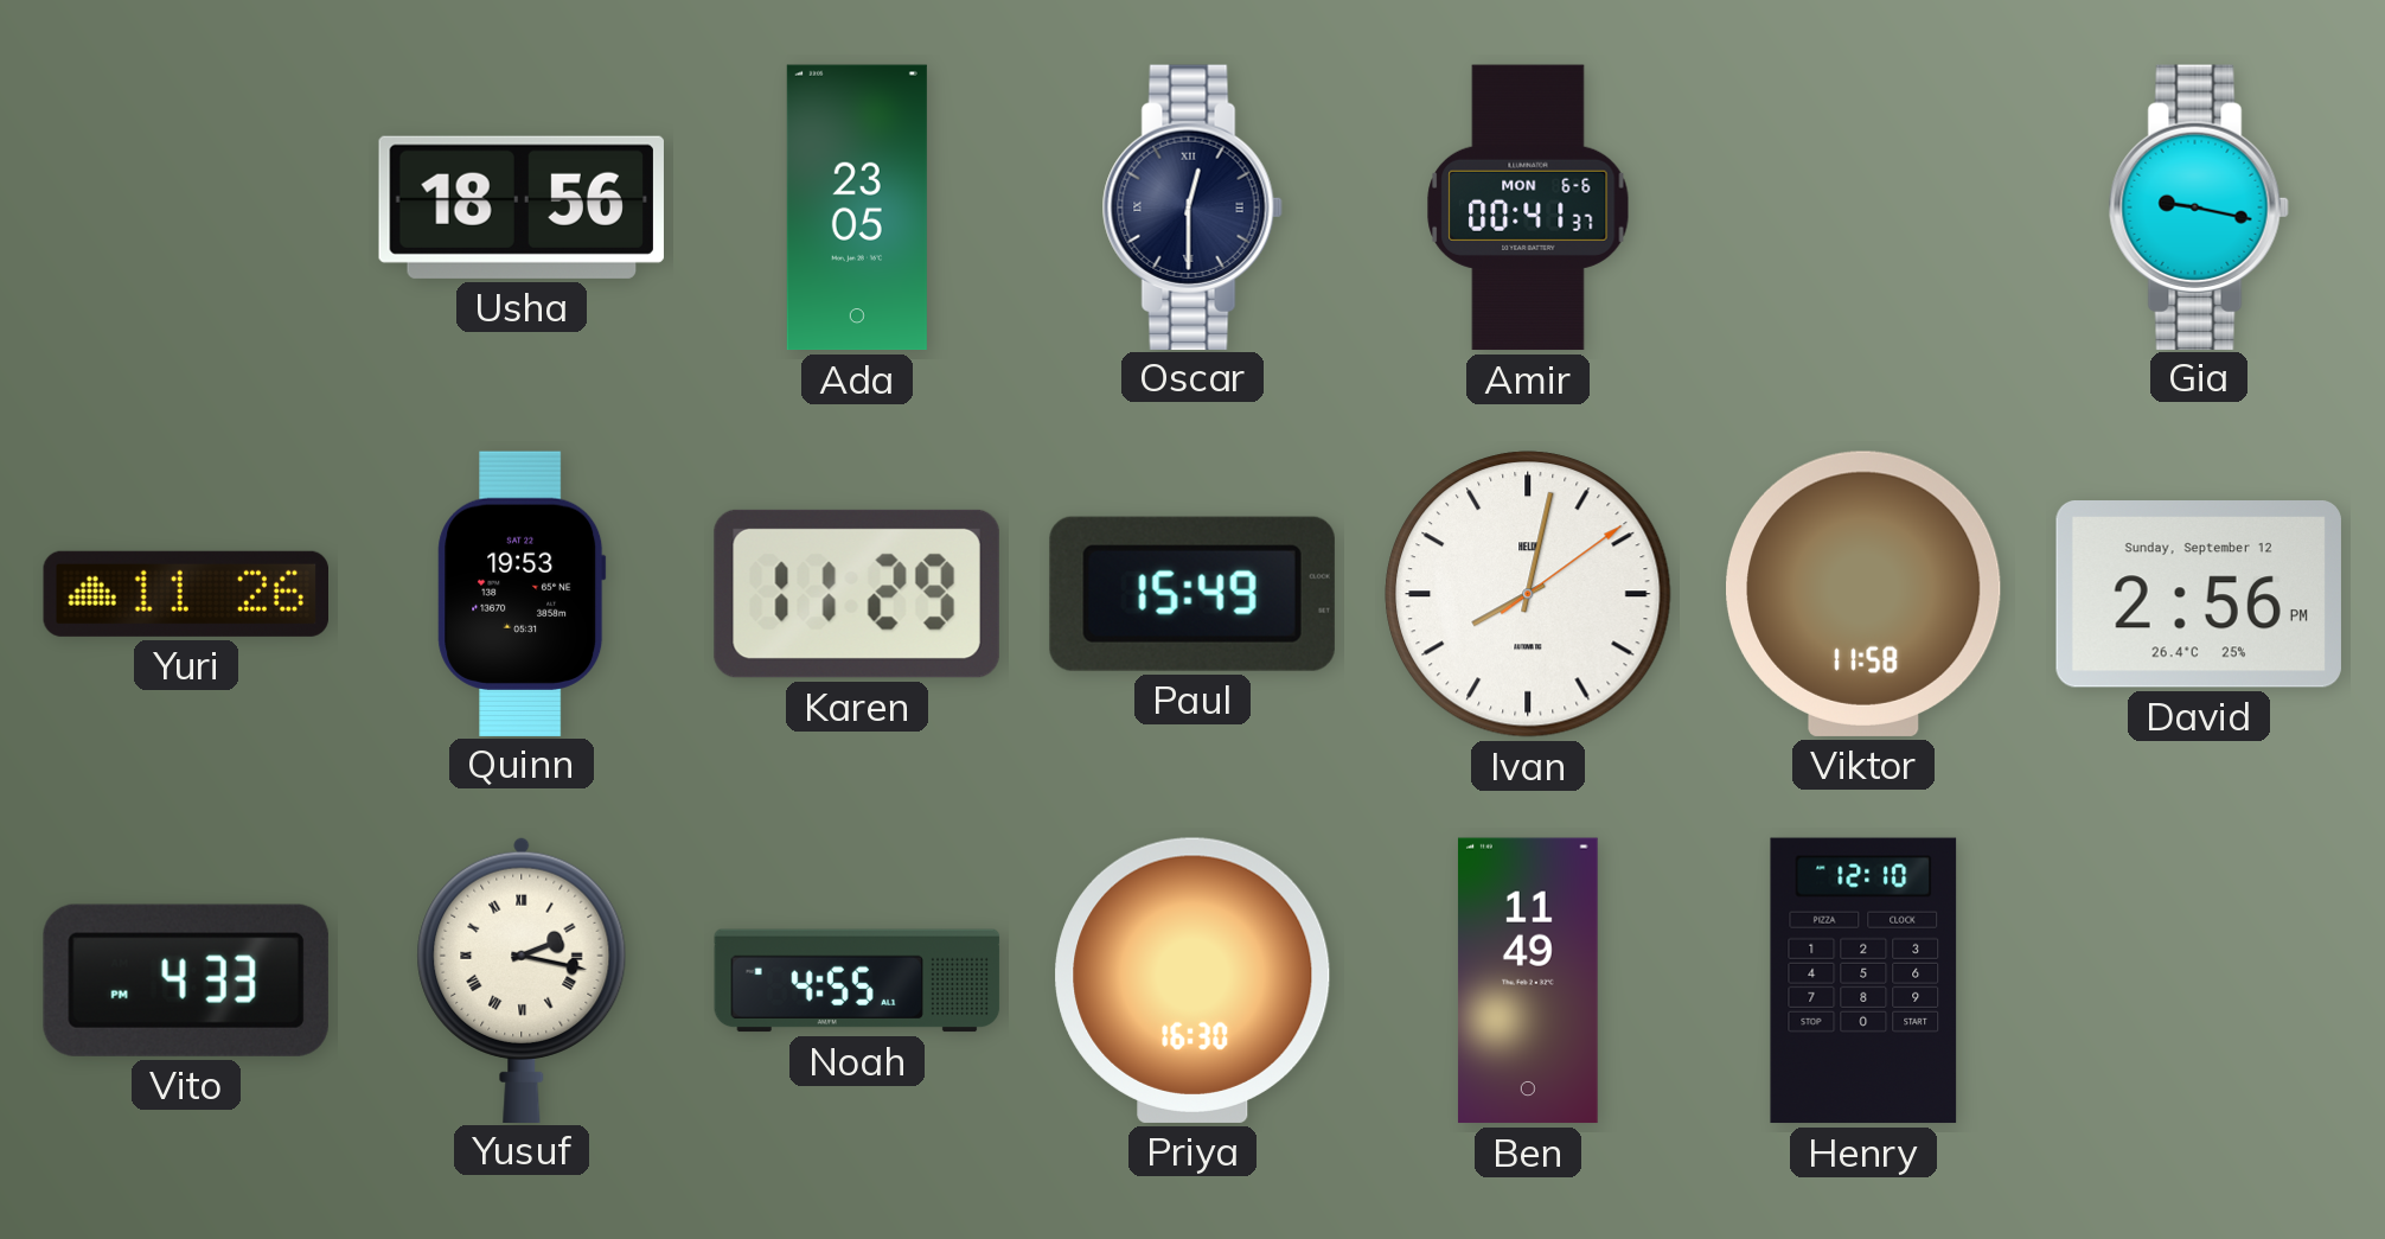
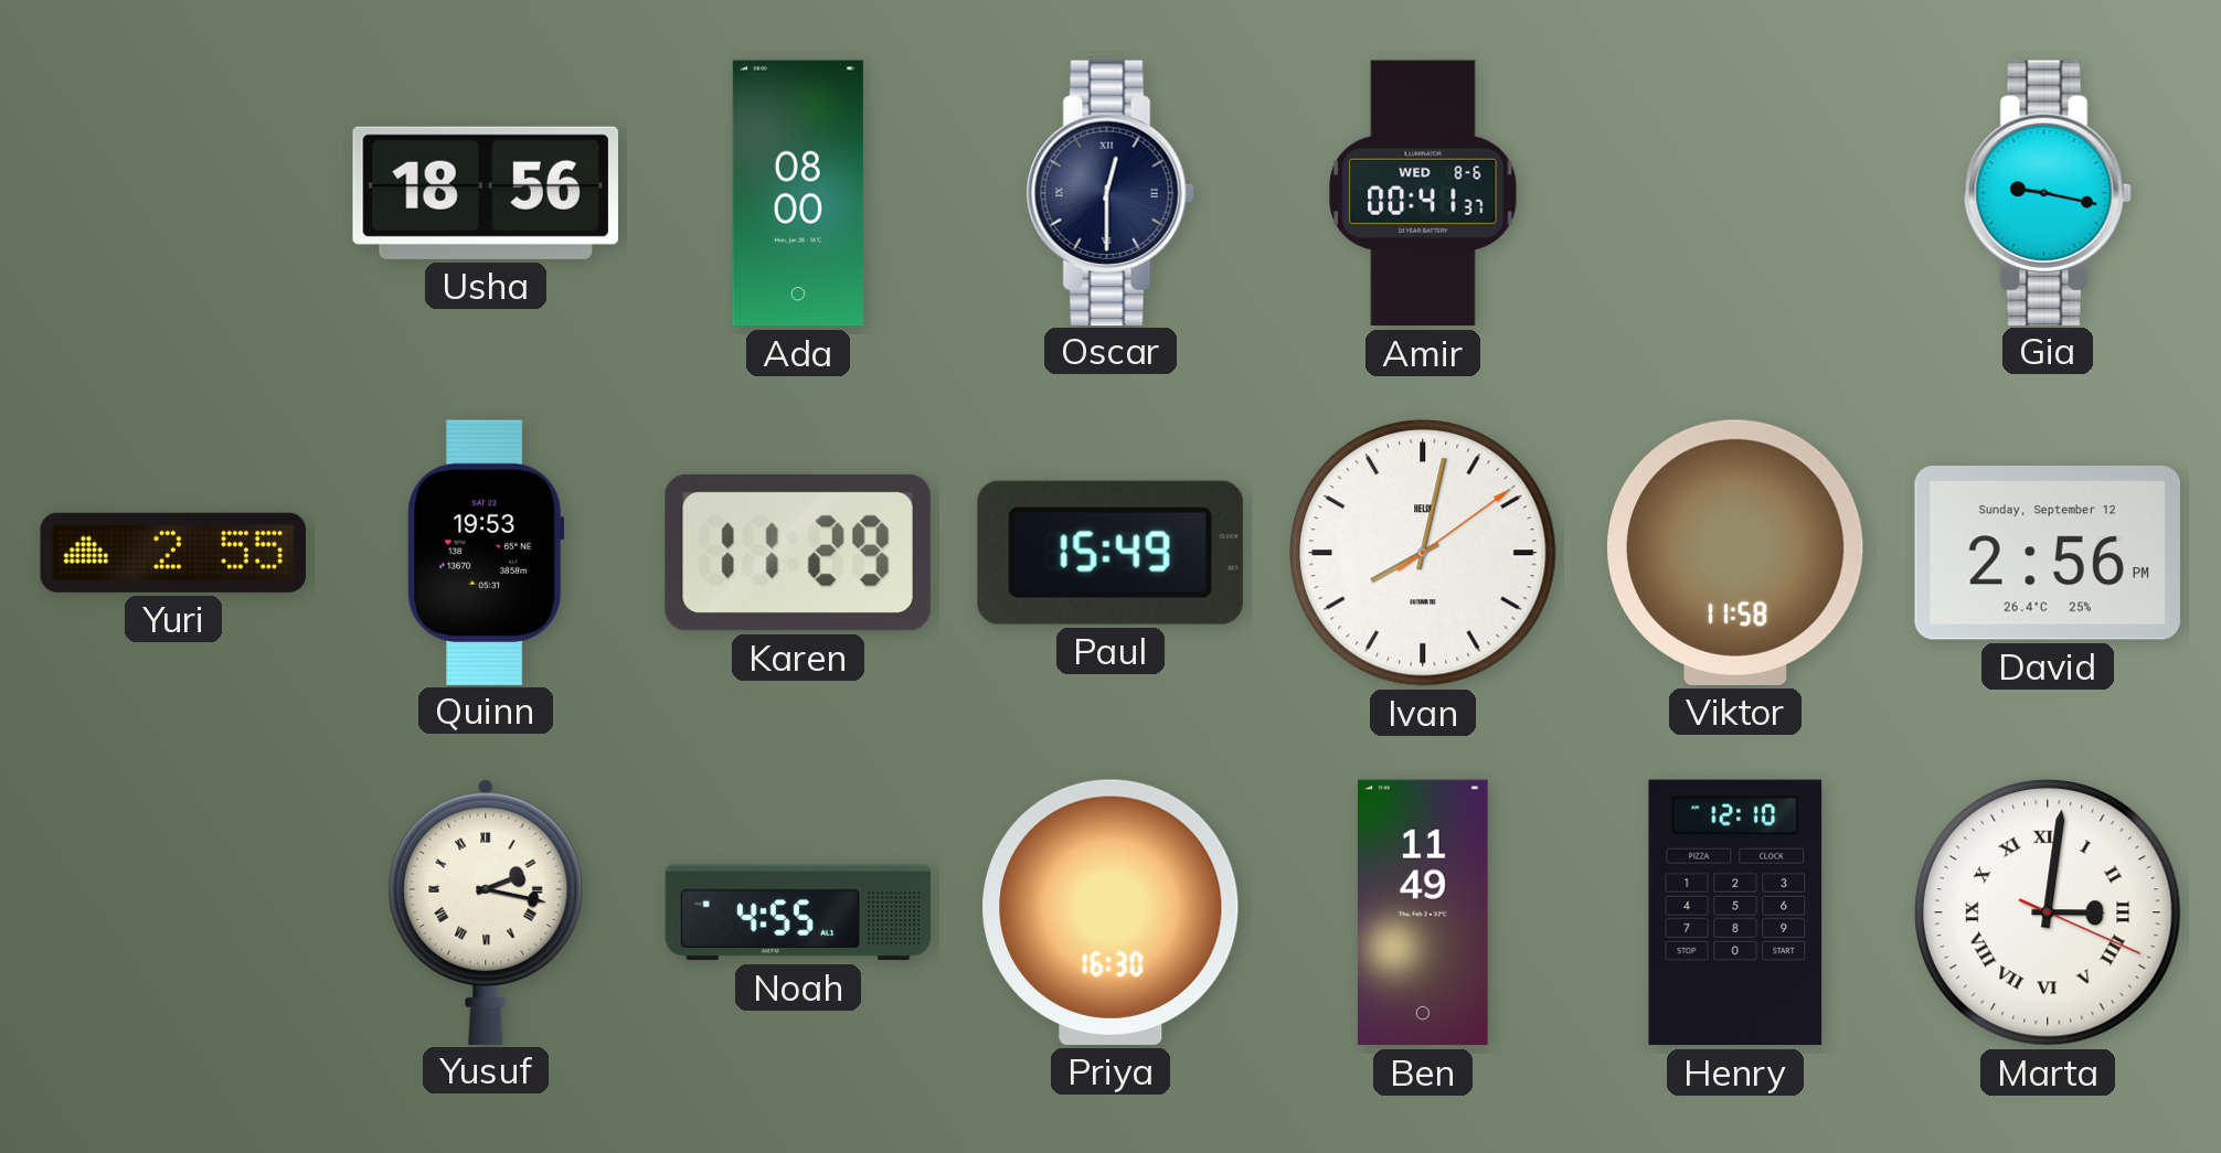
Ada: 23:05 -> 08:00
Amir date: MON 6-6 -> WED 8-6
Yuri: 11:26 -> 2:55
Vito: 4:33 -> none
Marta: none -> 3:01
